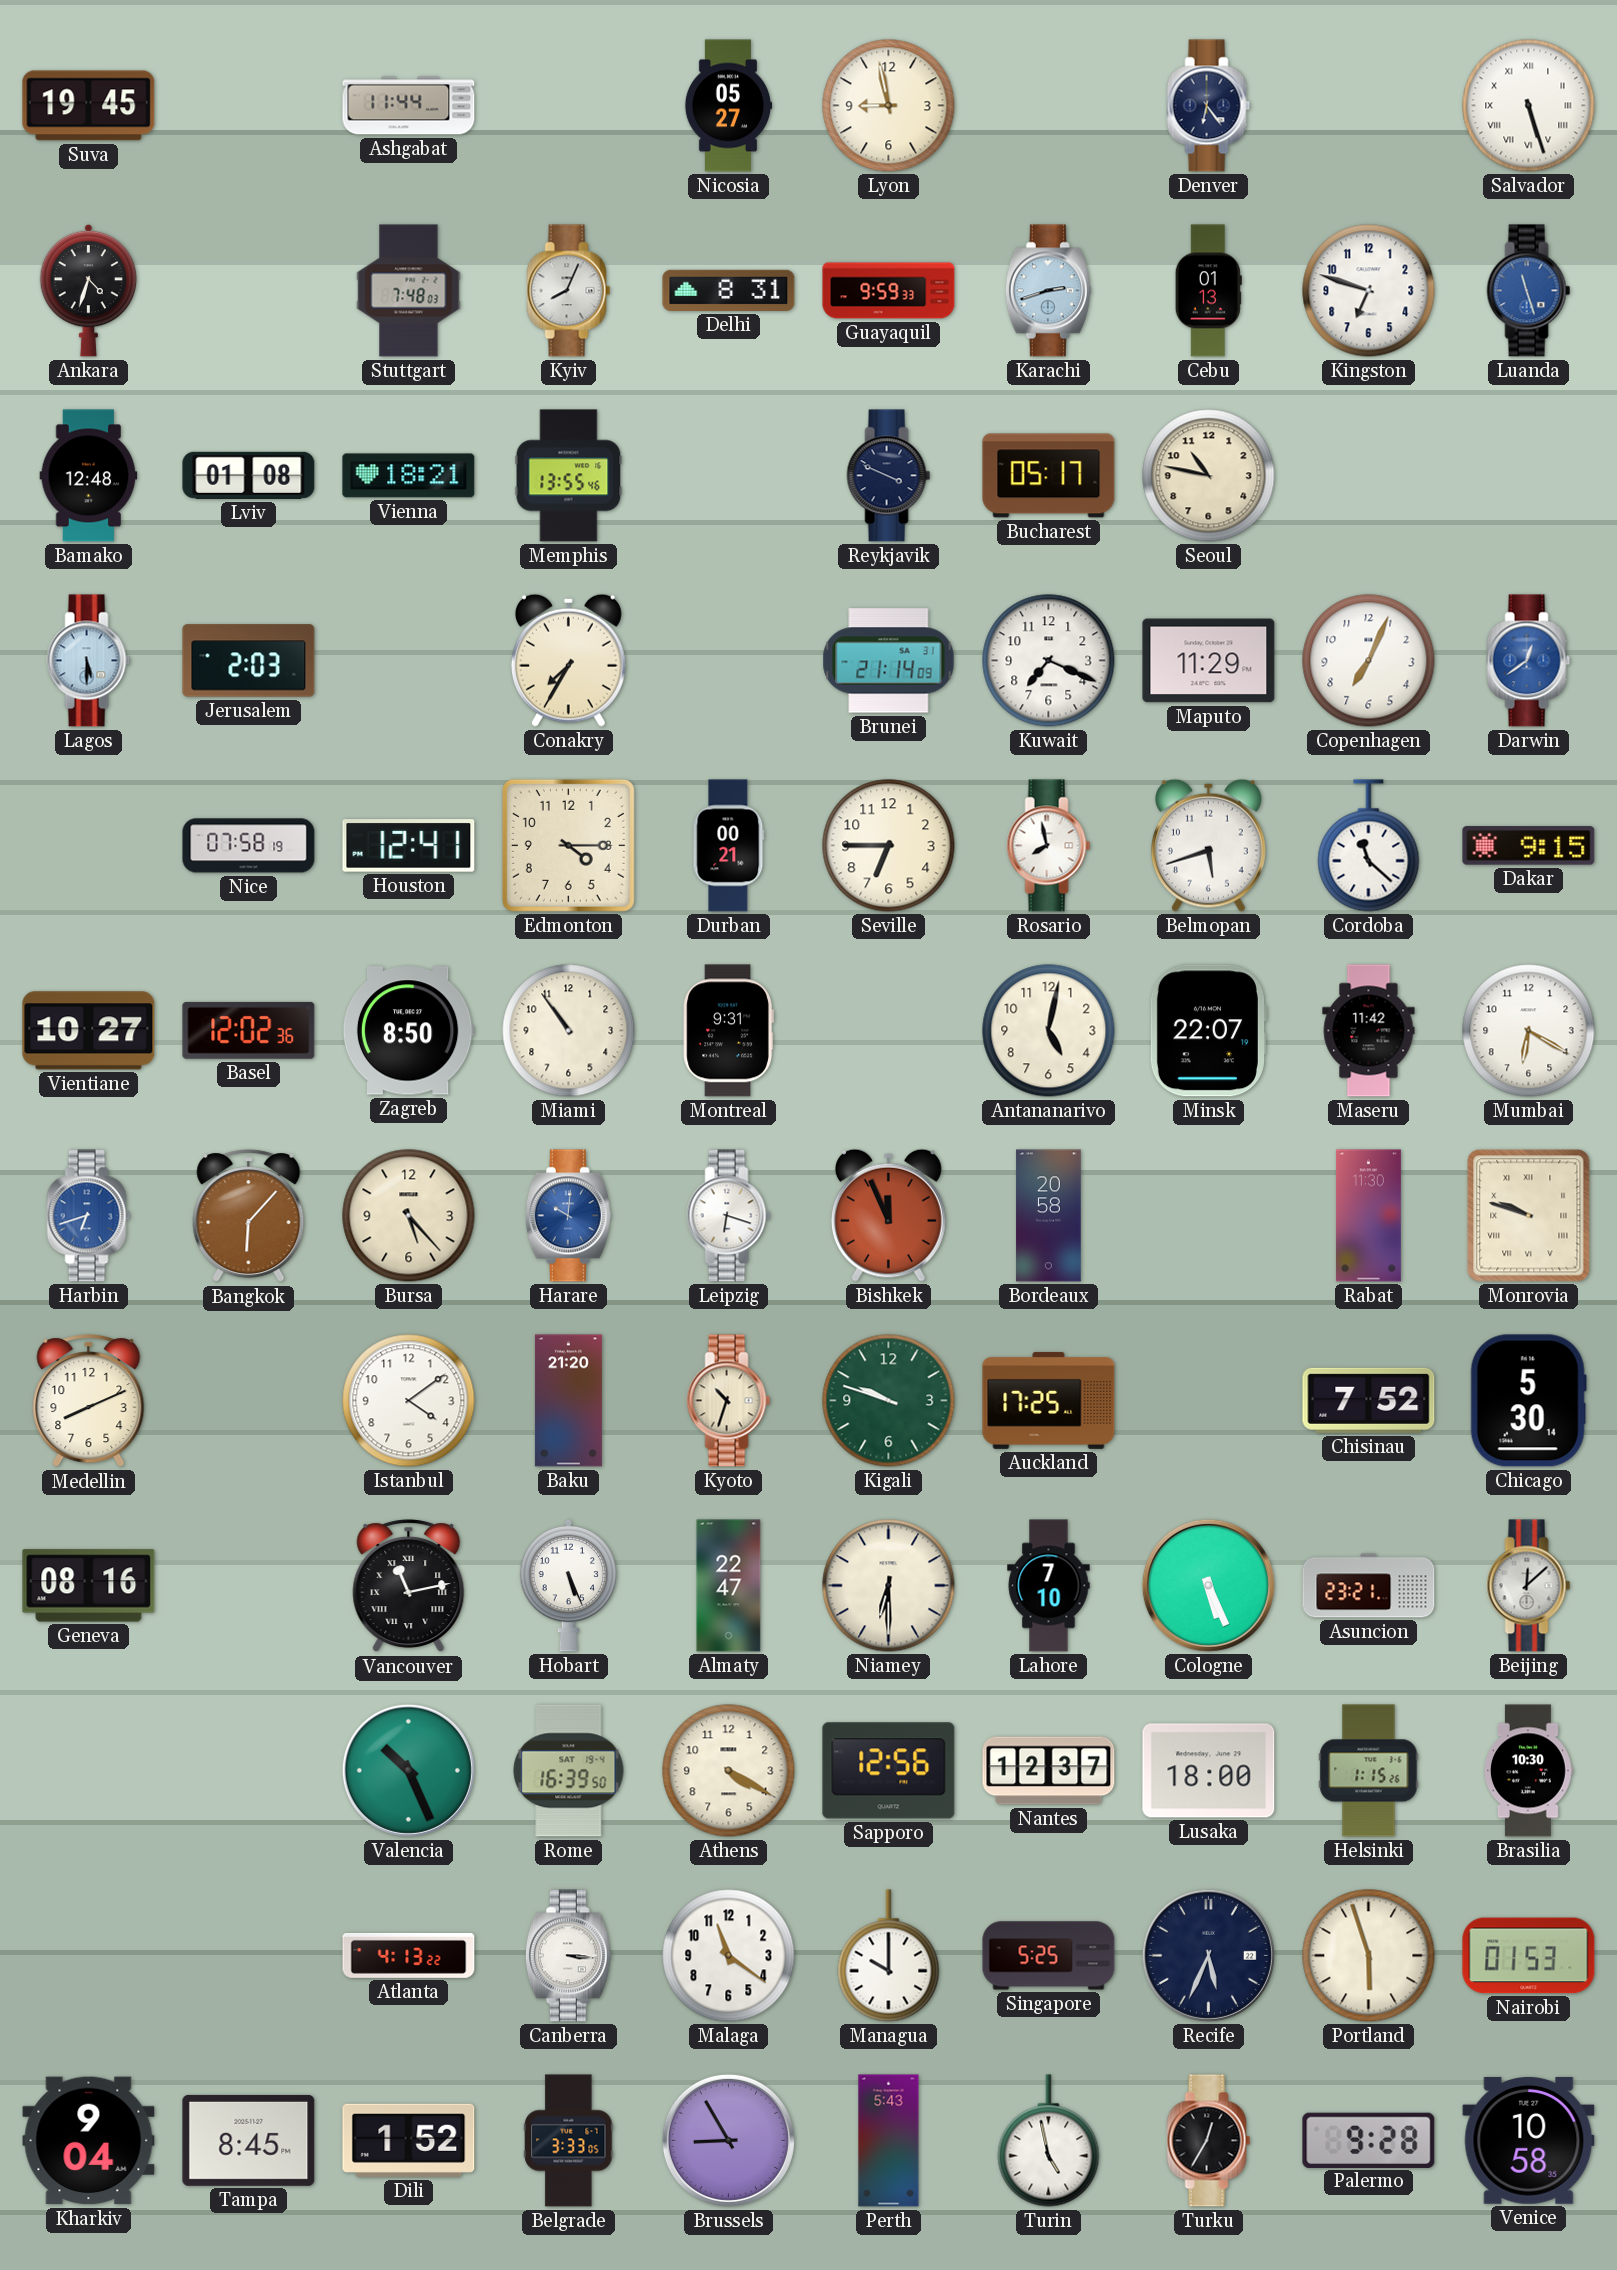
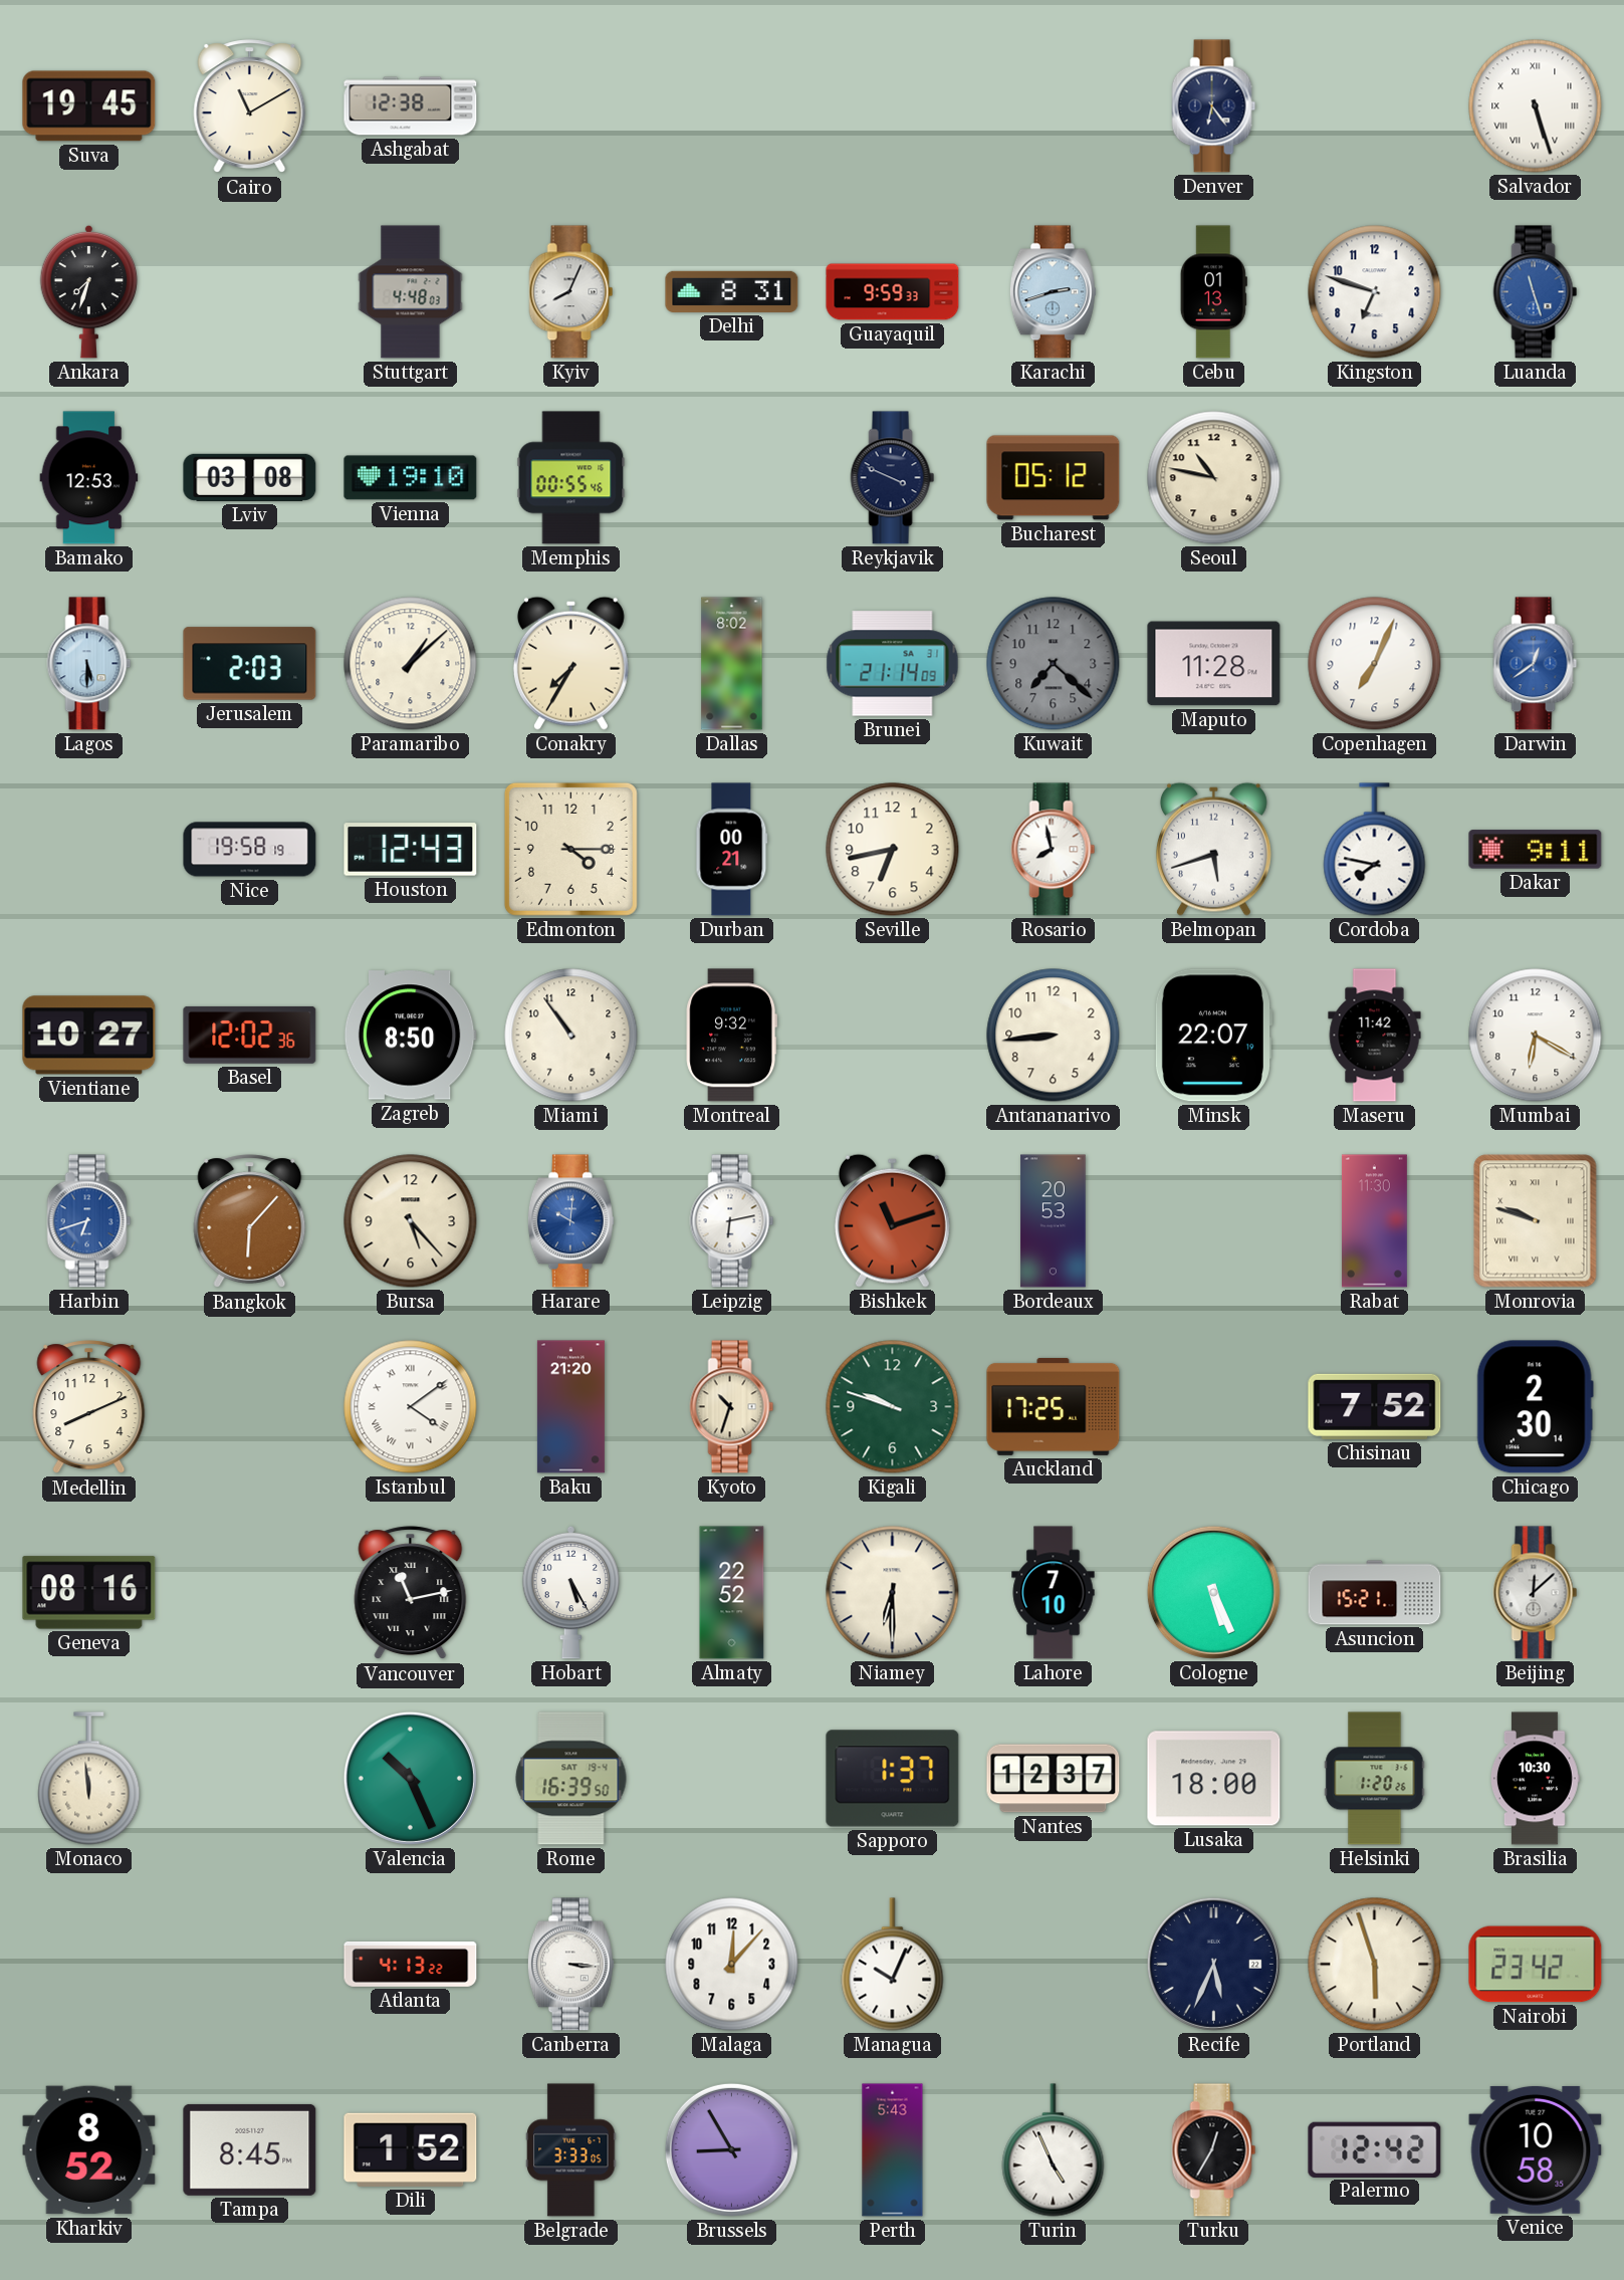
Cairo: none -> 11:10
Ashgabat: 11:44 -> 12:38
Nicosia: 05:27 -> none
Lyon: 8:58 -> none
Ankara: 4:33 -> 7:33
Stuttgart: 7:48 -> 4:48
Bamako: 12:48 -> 12:53
Lviv: 01:08 -> 03:08
Vienna: 18:21 -> 19:10
Memphis: 13:55 -> 00:55
Bucharest: 05:17 -> 05:12
Paramaribo: none -> 1:08
Dallas: none -> 8:02
Kuwait: 7:19 -> 7:22
Kuwait dial: white -> grey
Maputo: 11:29 -> 11:28
Nice: 07:58 -> 19:58
Houston: 12:41 -> 12:43
Seville: 6:45 -> 6:43
Cordoba: 11:22 -> 7:47
Dakar: 9:15 -> 9:11
Montreal: 9:31 -> 9:32
Antananarivo: 5:02 -> 8:44
Leipzig: 6:18 -> 6:13
Bishkek: 11:56 -> 11:12
Bordeaux: 20:58 -> 20:53
Istanbul numerals: Arabic -> Roman
Chicago: 5:30 -> 2:30
Hobart: 5:26 -> 5:25
Almaty: 22:47 -> 22:52
Asuncion: 23:21 -> 15:21
Monaco: none -> 11:59
Athens: 4:20 -> none
Sapporo: 12:56 -> 1:37
Helsinki: 1:15 -> 1:20
Malaga: 11:21 -> 12:07
Managua: 10:00 -> 10:04
Singapore: 5:25 -> none
Nairobi: 01:53 -> 23:42
Kharkiv: 9:04 -> 8:52
Turin: 4:58 -> 4:56
Palermo: 9:28 -> 12:42
